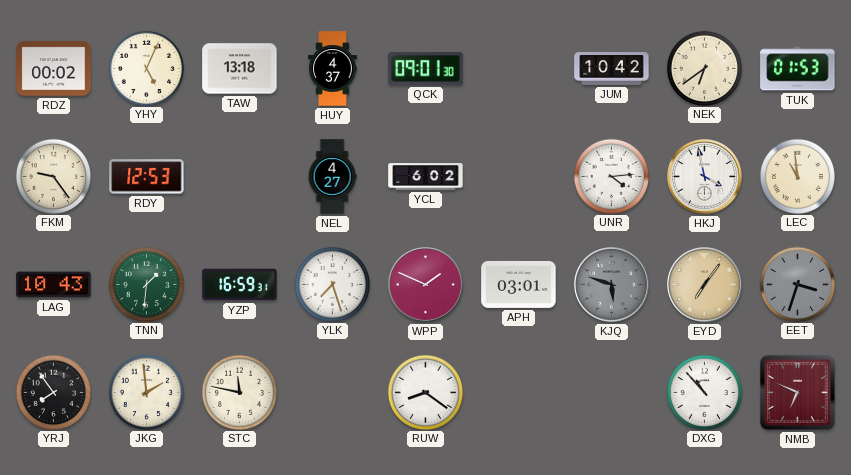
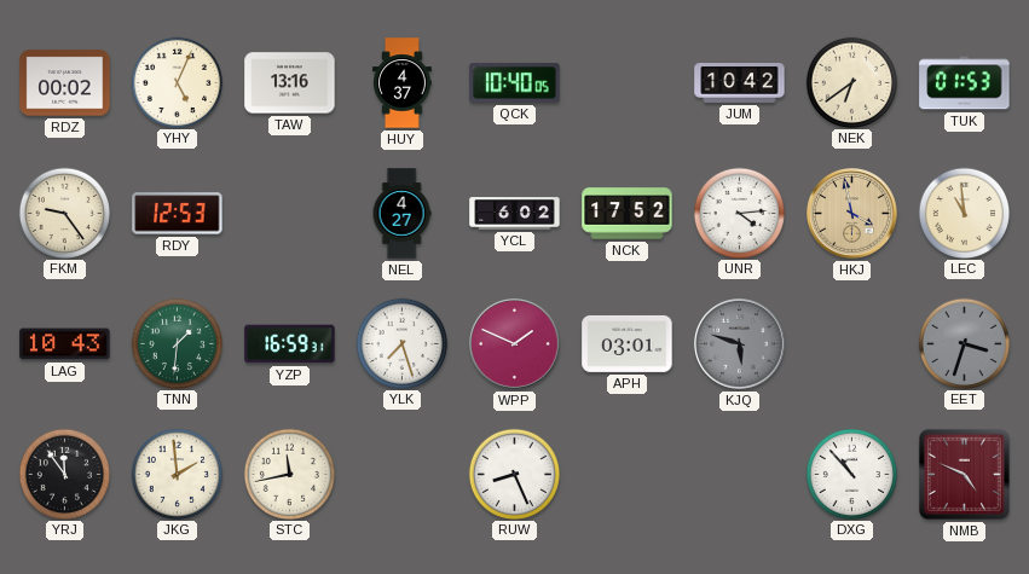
TAW: 13:18 -> 13:16
QCK: 09:01 -> 10:40
NCK: none -> 17:52
HKJ dial: white -> champagne
EYD: 7:06 -> none
YRJ: 7:54 -> 11:54
STC: 11:47 -> 11:43
RUW: 8:21 -> 8:26
NMB: 6:49 -> 4:49
